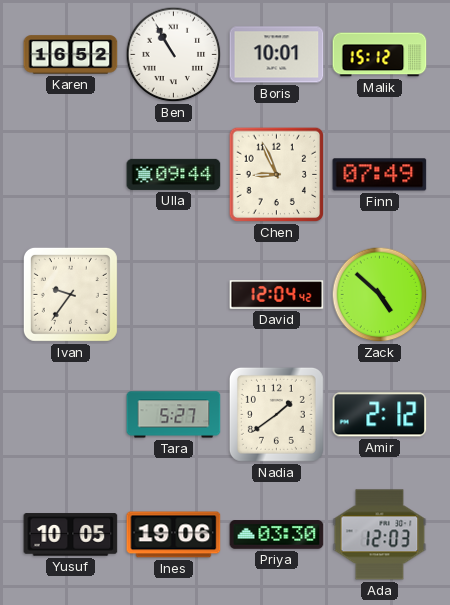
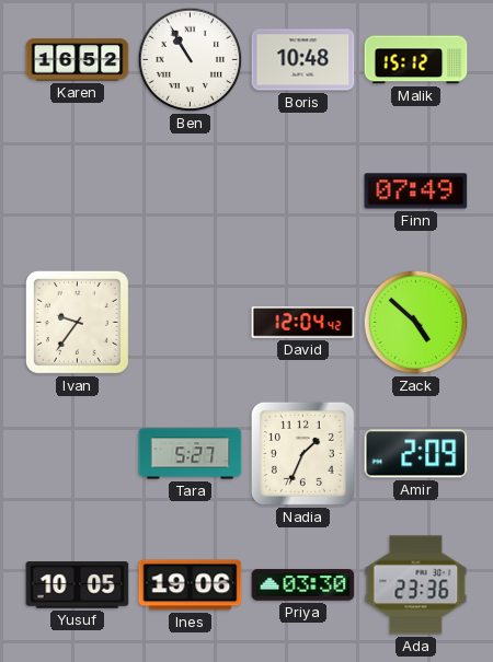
Boris: 10:01 -> 10:48
Ulla: 09:44 -> none
Chen: 8:56 -> none
Nadia: 1:39 -> 1:34
Amir: 2:12 -> 2:09
Ada: 12:03 -> 23:36
